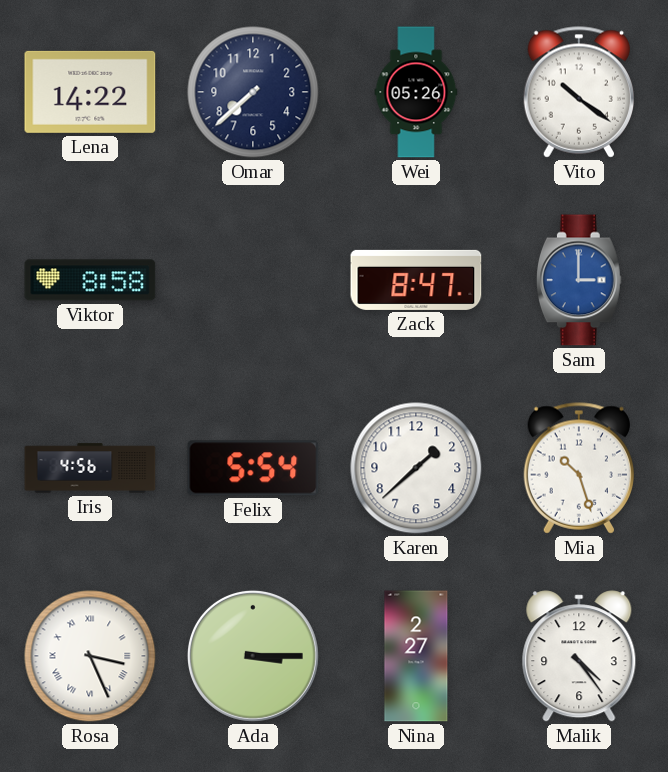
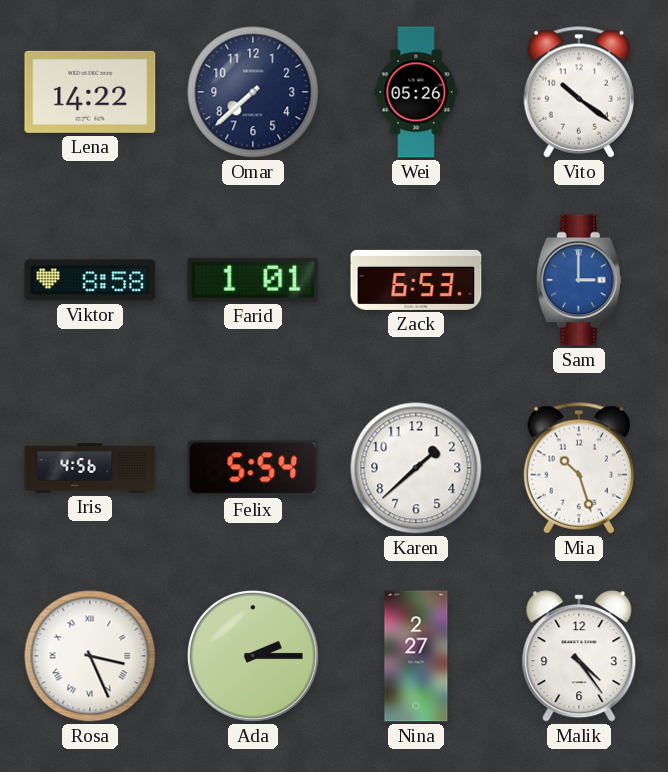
Farid: none -> 1:01
Zack: 8:47 -> 6:53
Ada: 3:15 -> 2:15
